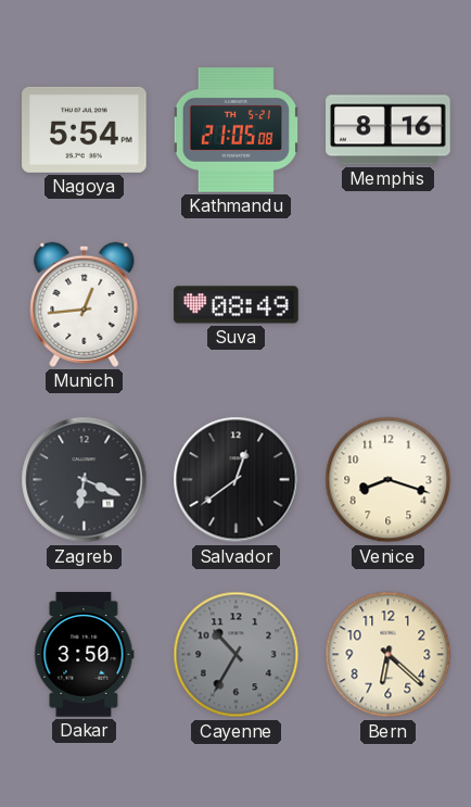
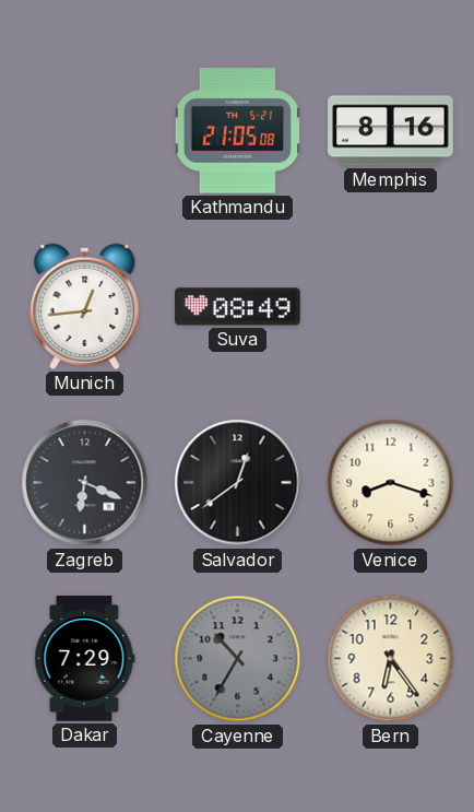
Nagoya: 5:54 -> none
Dakar: 3:50 -> 7:29
Bern: 6:22 -> 6:24
